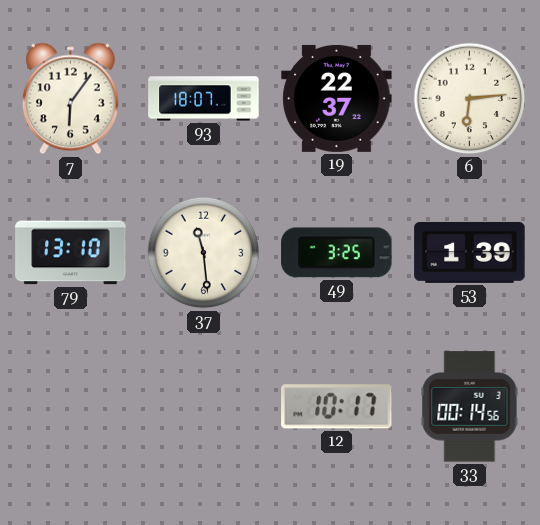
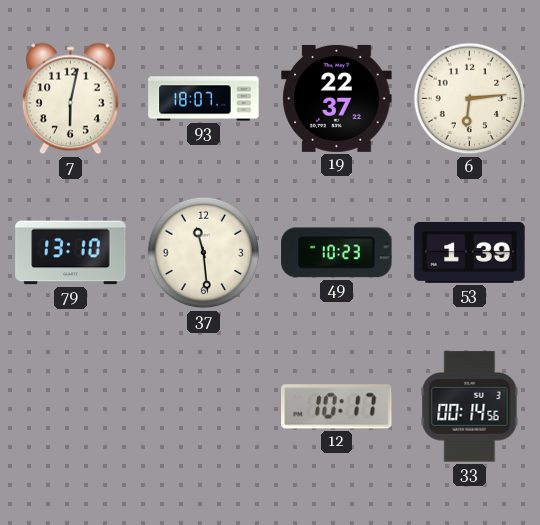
7: 6:06 -> 6:02
49: 3:25 -> 10:23
